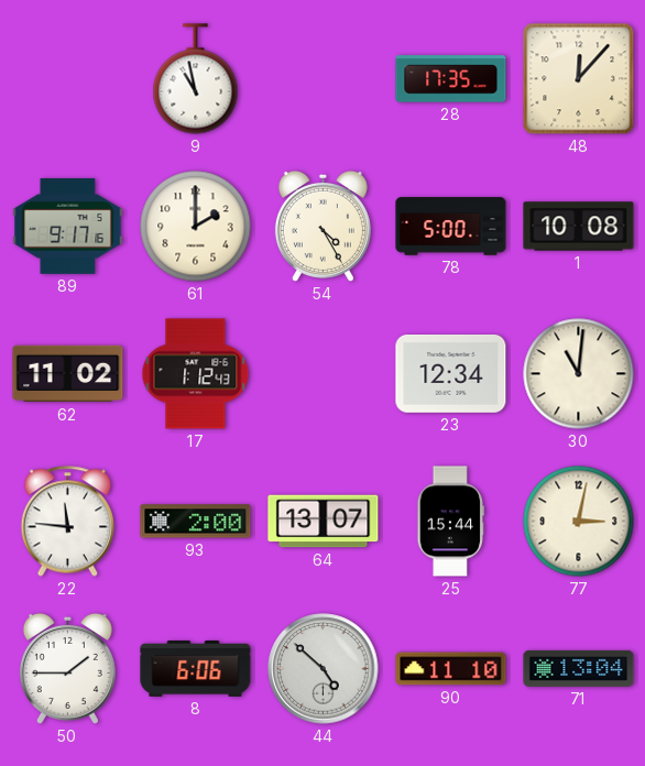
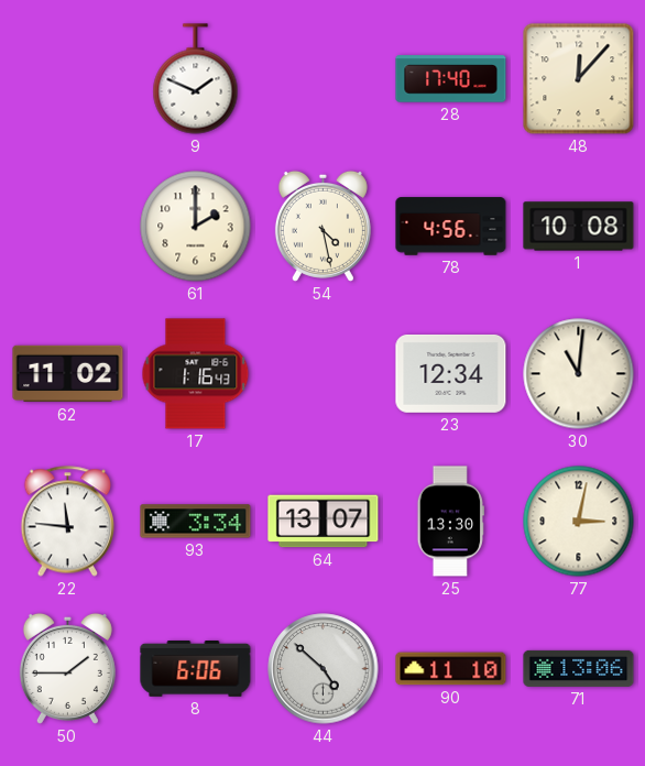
9: 10:58 -> 1:49
28: 17:35 -> 17:40
89: 9:17 -> none
54: 4:25 -> 4:28
78: 5:00 -> 4:56
17: 1:12 -> 1:16
93: 2:00 -> 3:34
25: 15:44 -> 13:30
71: 13:04 -> 13:06
